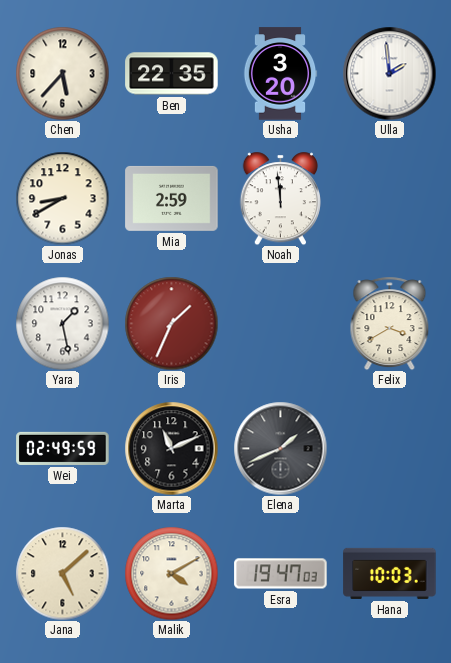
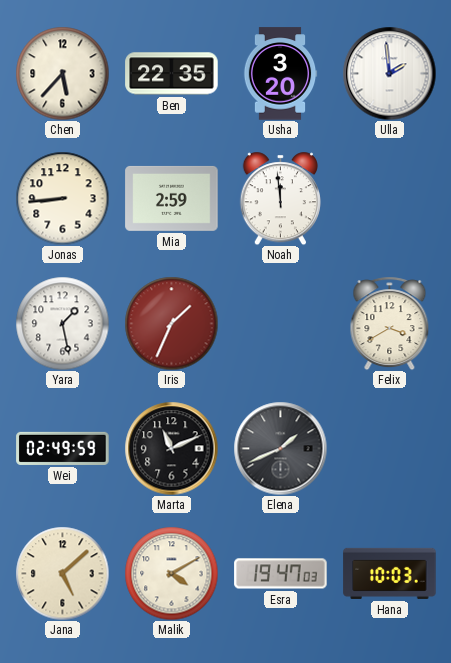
Jonas: 8:40 -> 8:44
